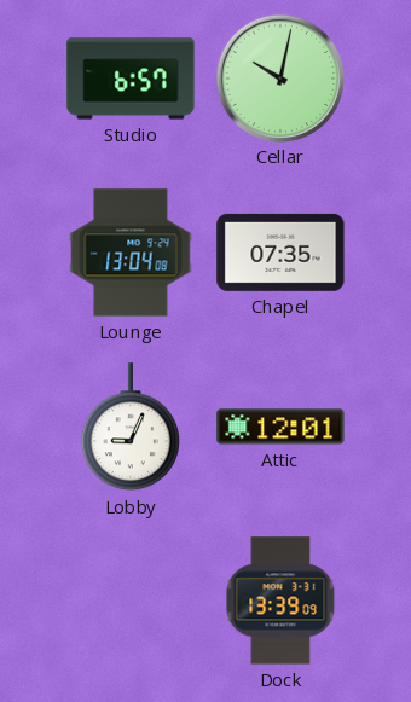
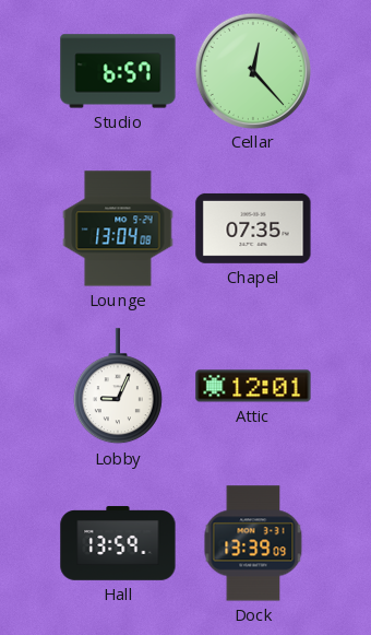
Cellar: 10:02 -> 12:23
Hall: none -> 13:59
